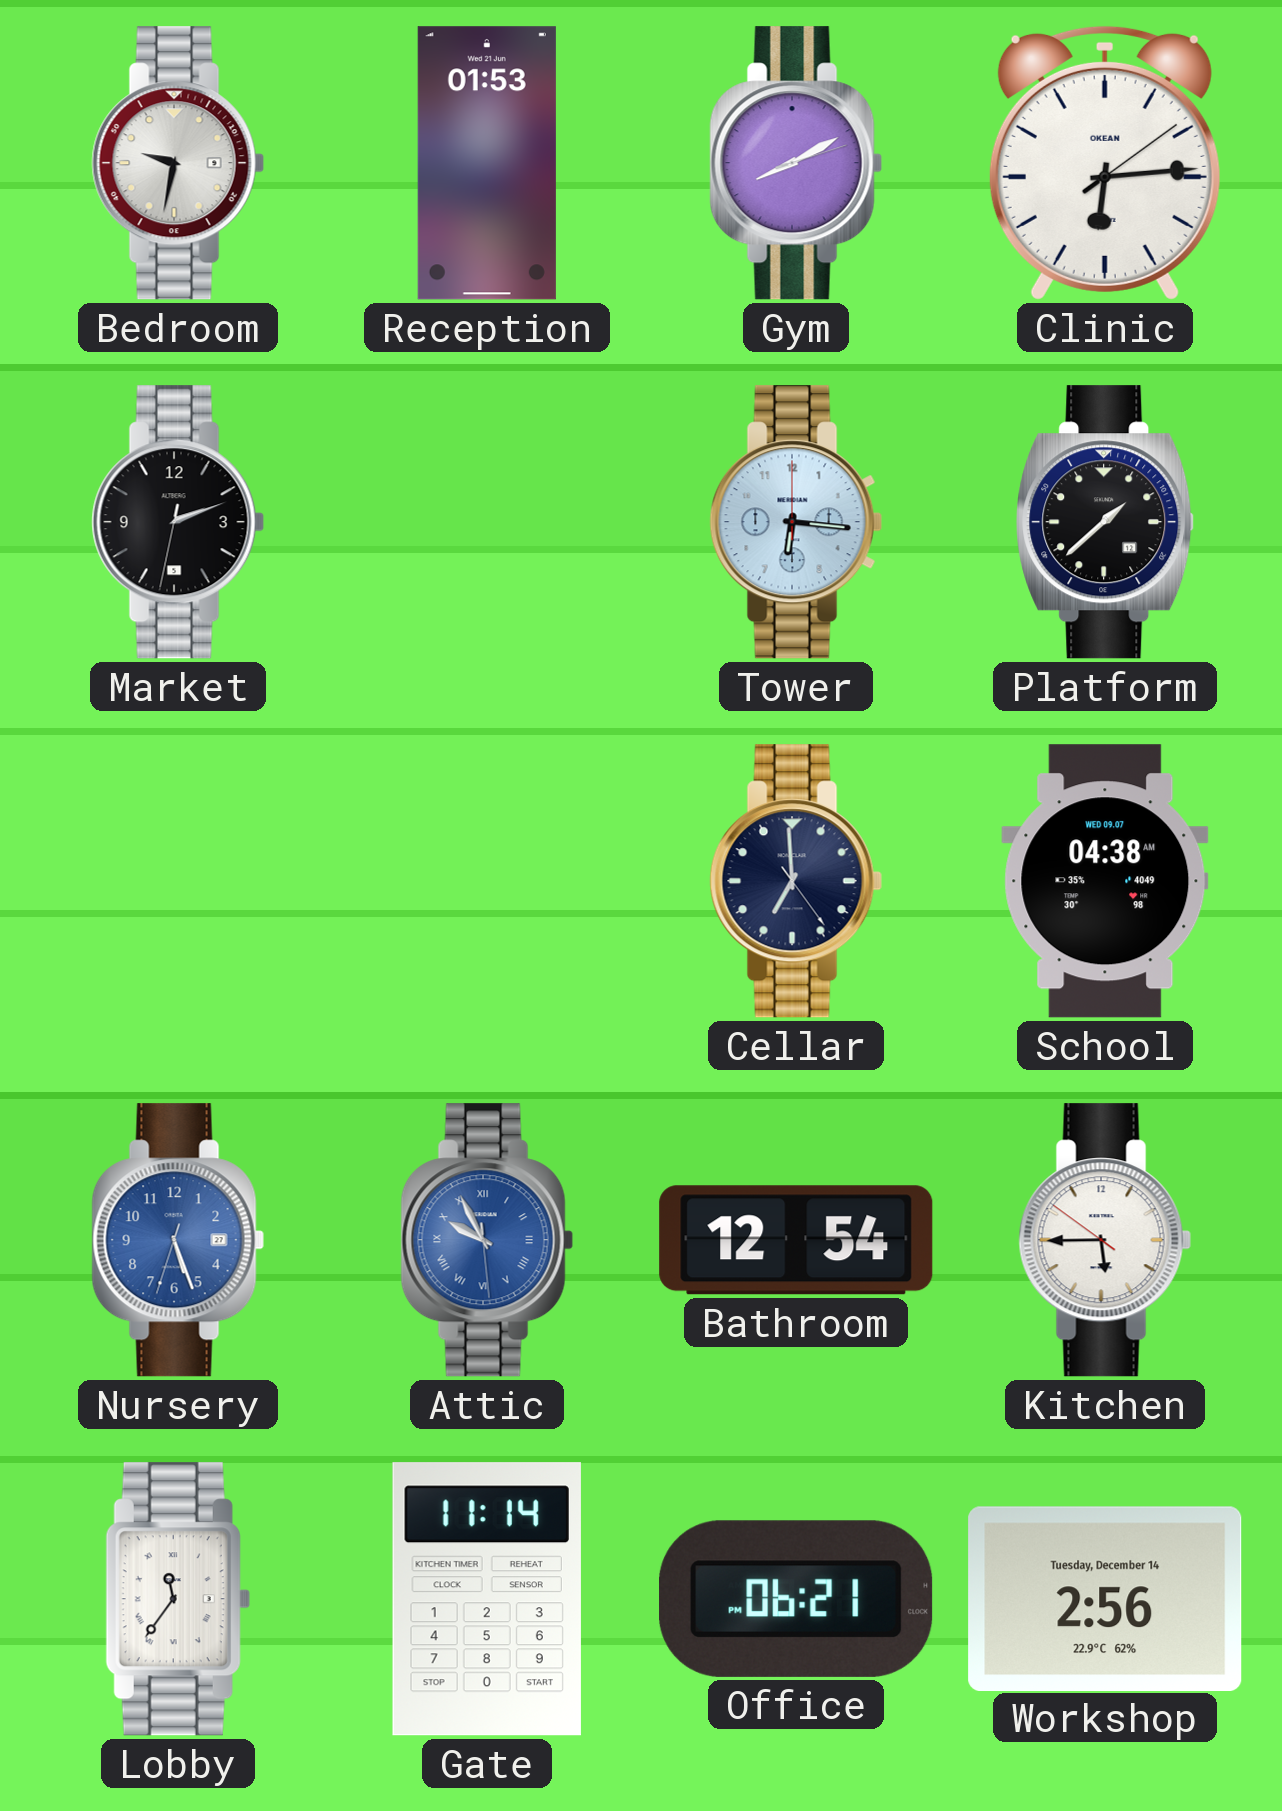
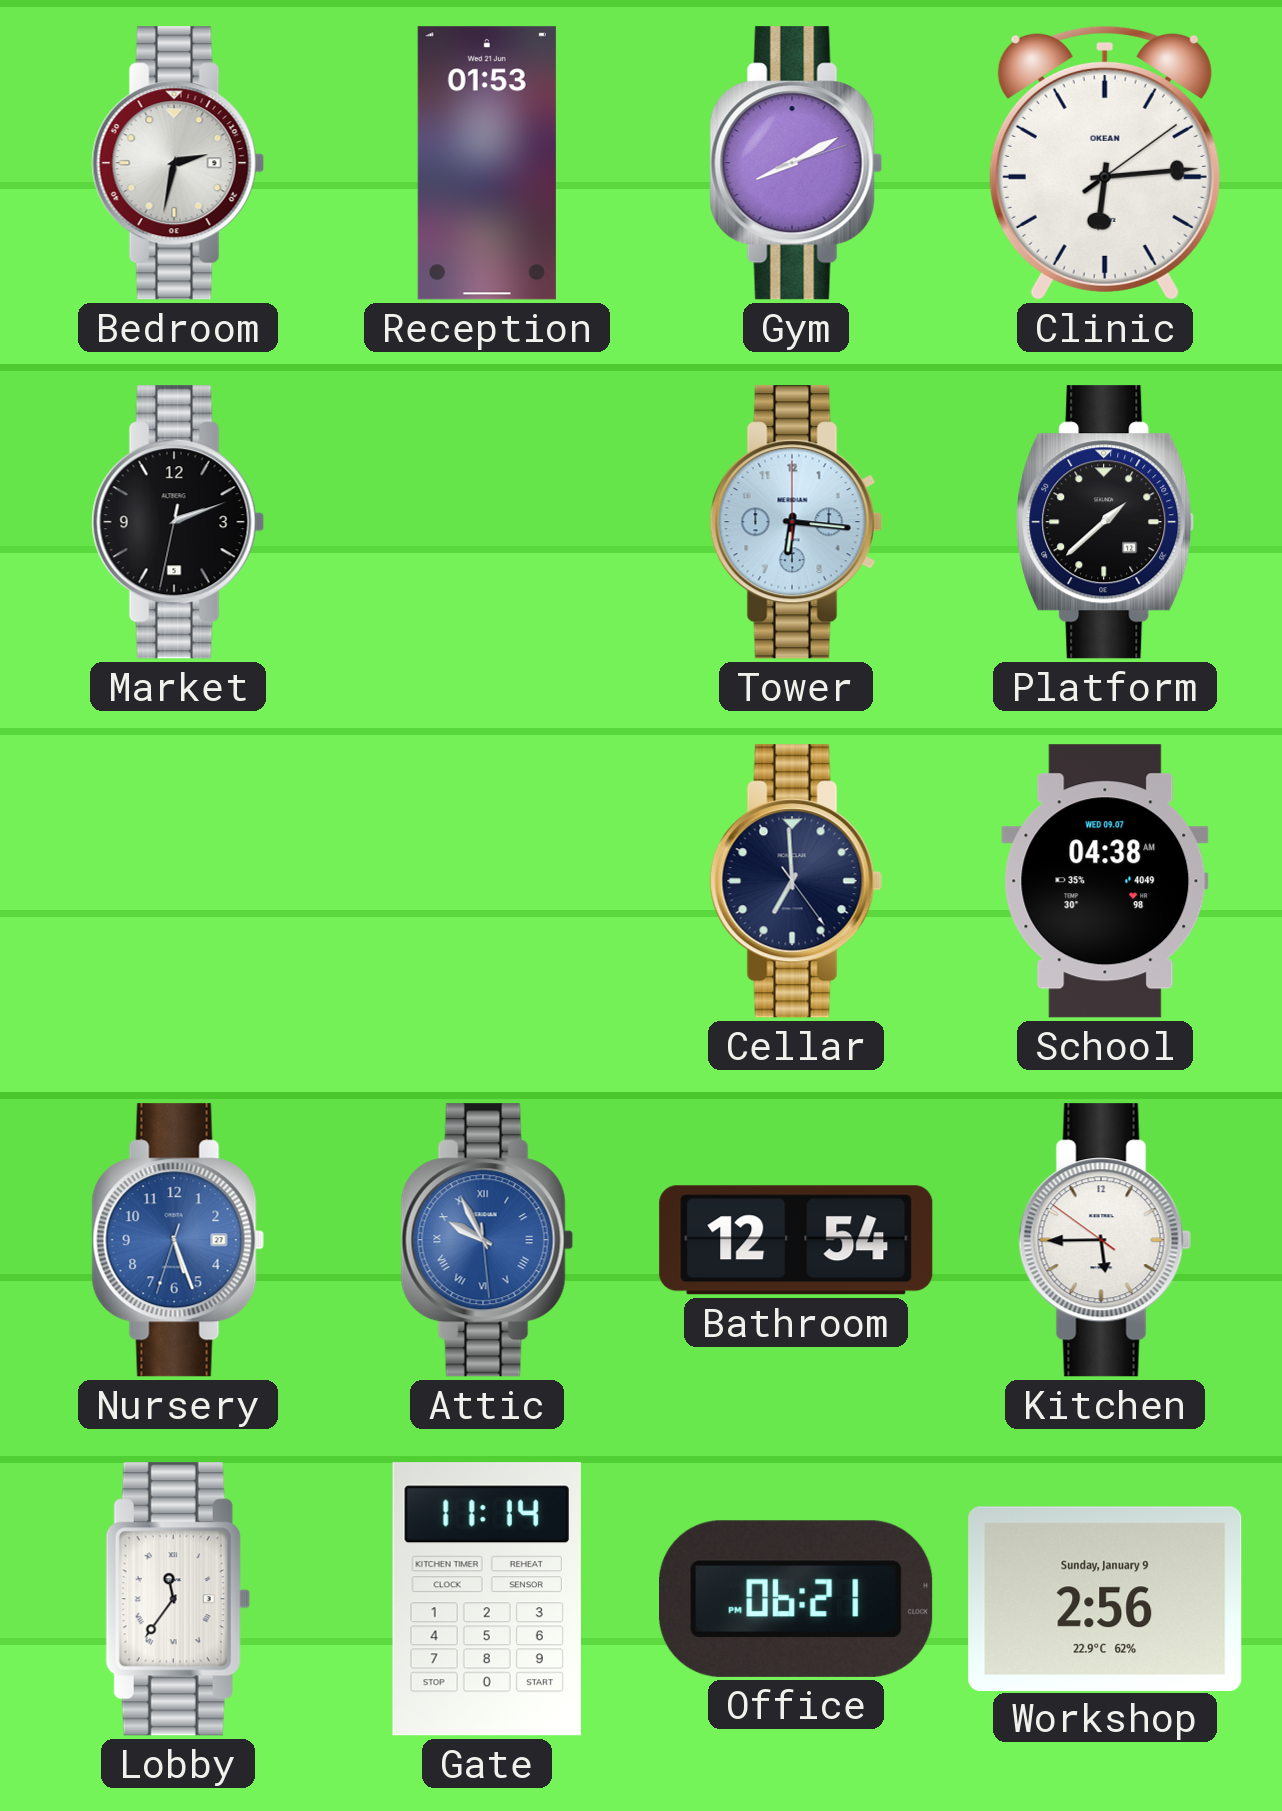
Bedroom: 9:32 -> 2:32
Workshop date: Tuesday, December 14 -> Sunday, January 9
